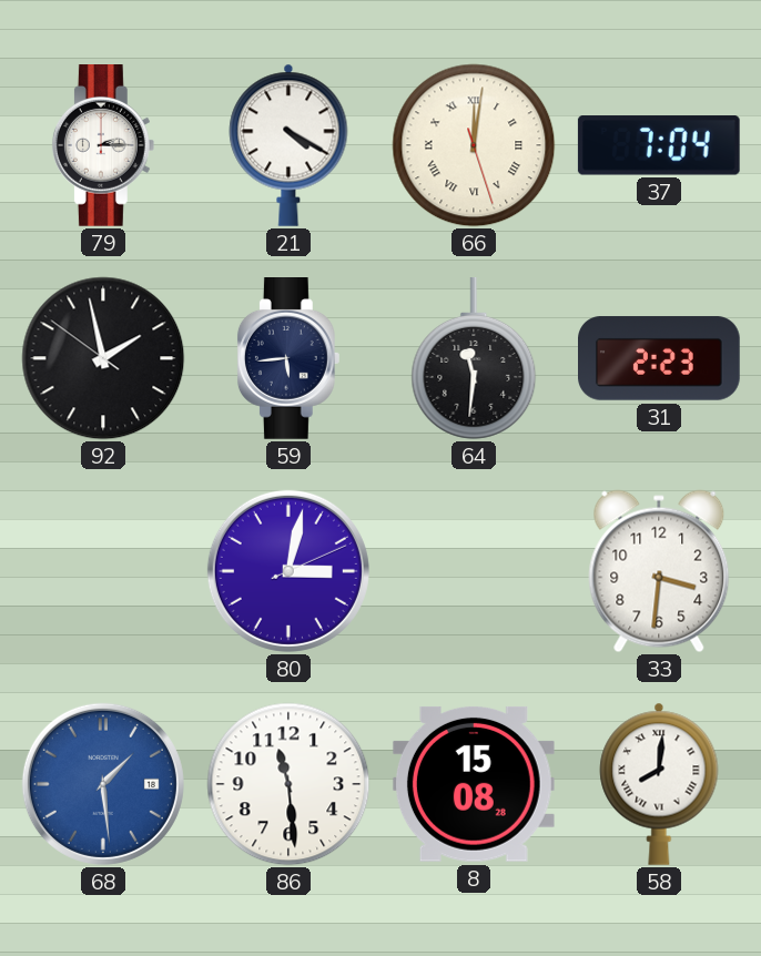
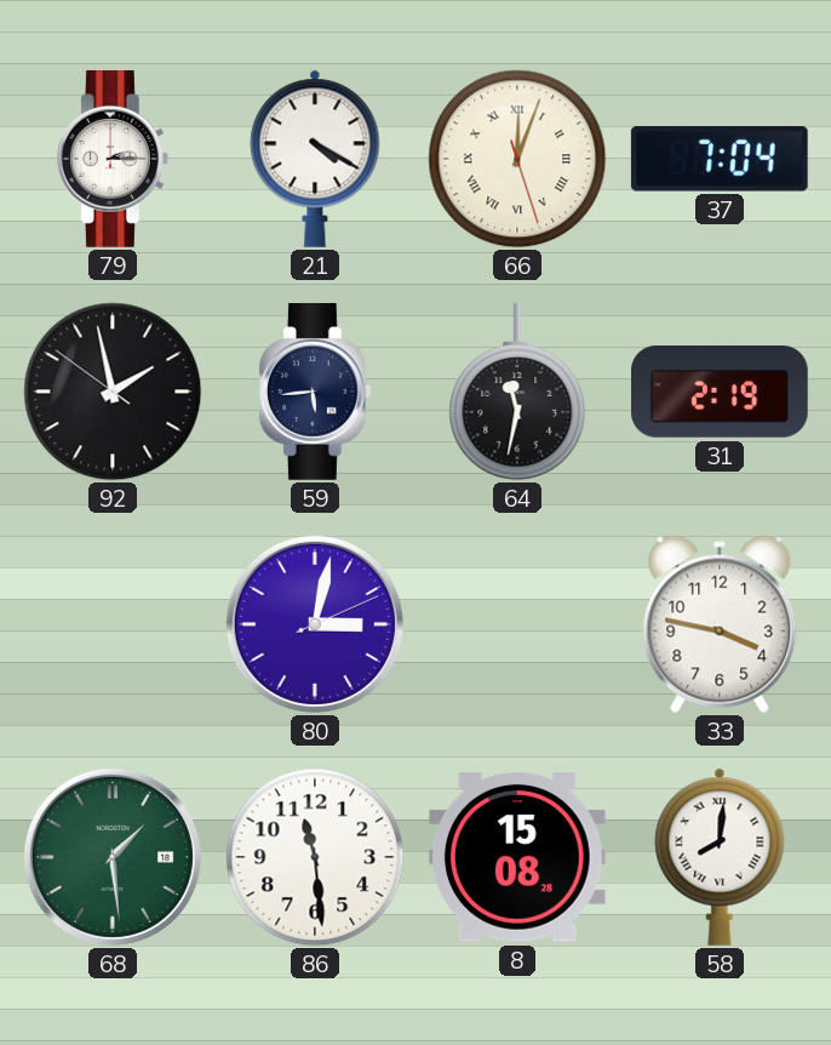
66: 12:01 -> 12:03
64: 11:31 -> 11:32
31: 2:23 -> 2:19
33: 3:31 -> 3:47
68 dial: blue -> green
